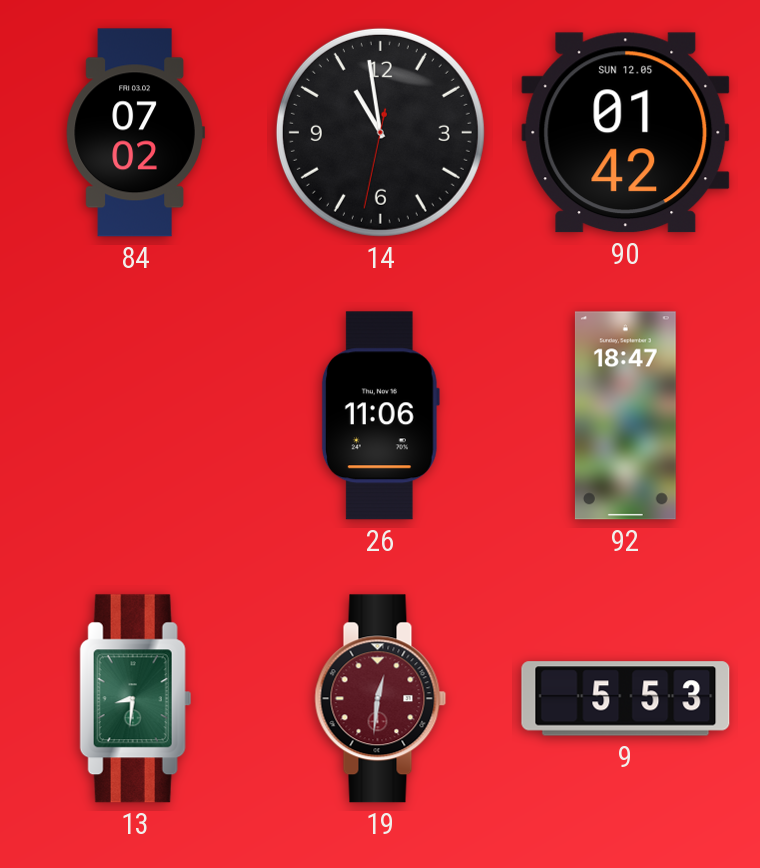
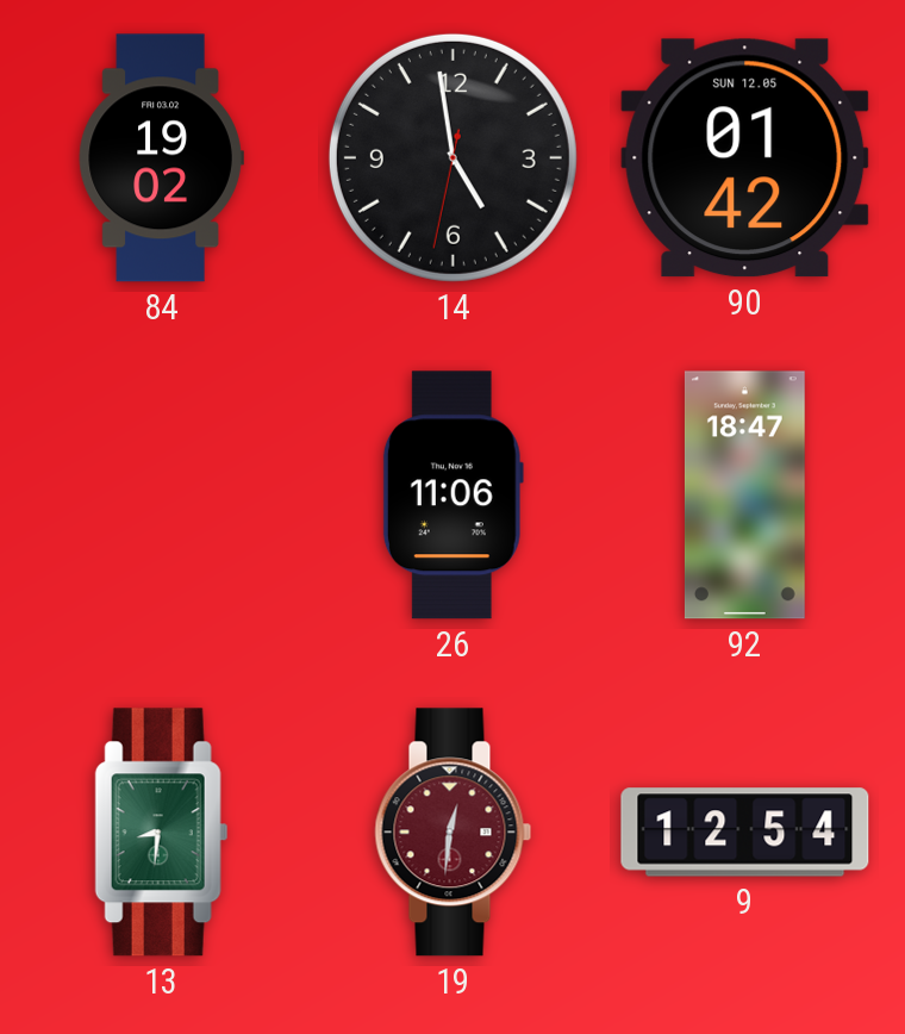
84: 07:02 -> 19:02
14: 10:58 -> 4:58
9: 5:53 -> 12:54
